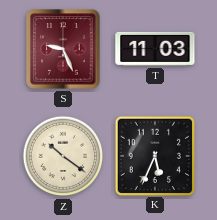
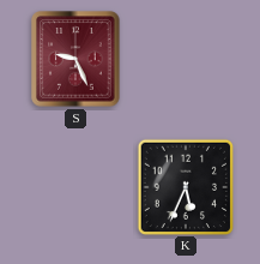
T: 11:03 -> none
Z: 10:21 -> none
